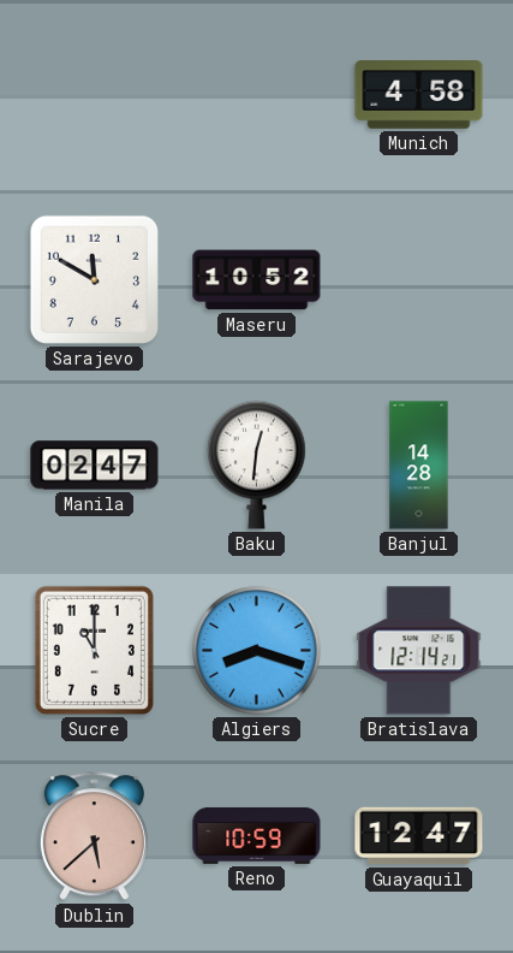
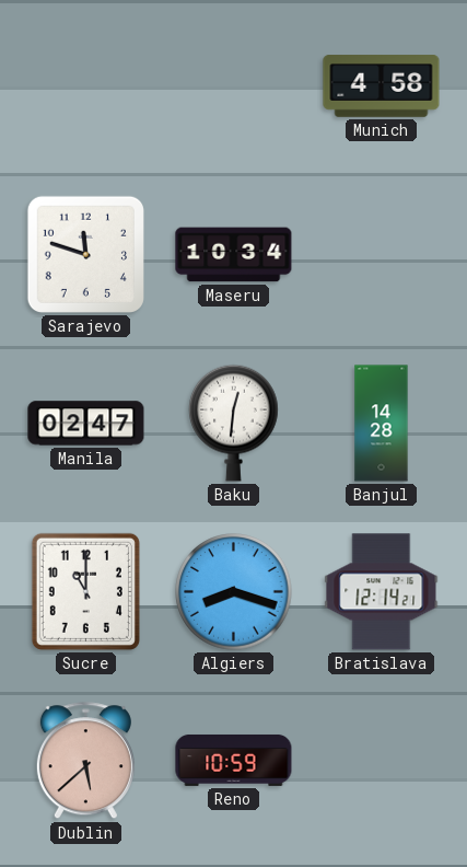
Sarajevo: 11:50 -> 11:48
Maseru: 10:52 -> 10:34
Guayaquil: 12:47 -> none
